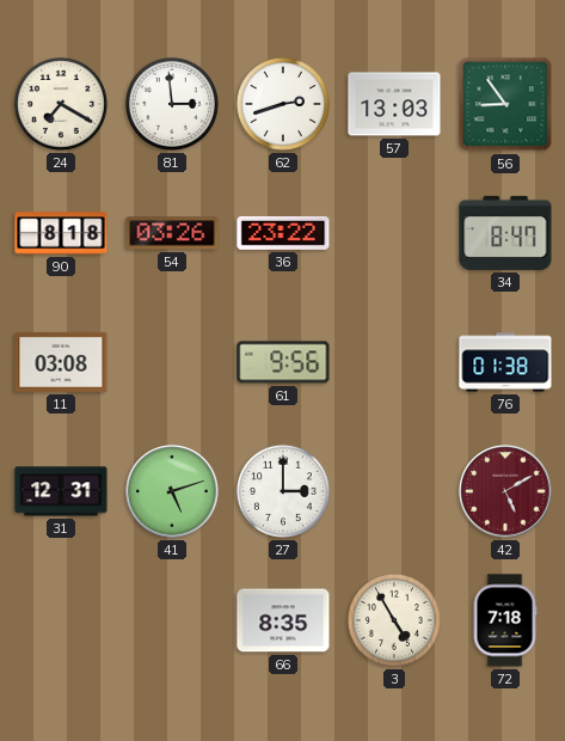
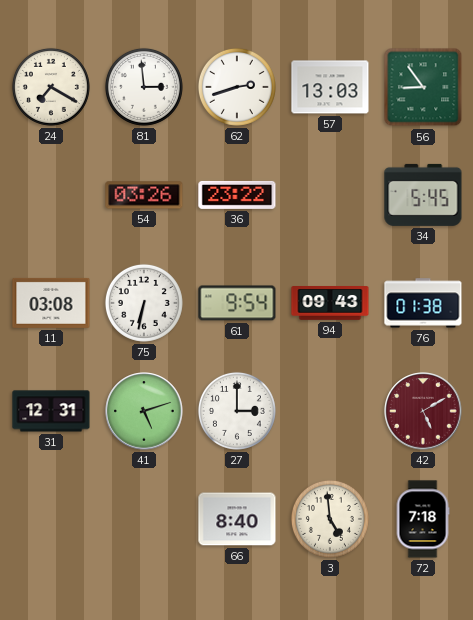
90: 8:18 -> none
34: 8:47 -> 5:45
75: none -> 6:32
61: 9:56 -> 9:54
94: none -> 09:43
66: 8:35 -> 8:40
3: 4:55 -> 4:59
